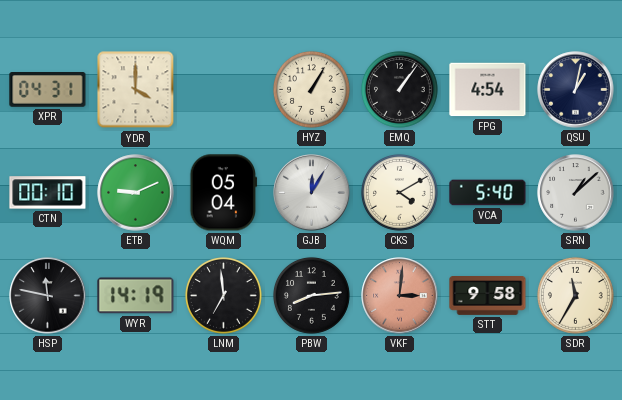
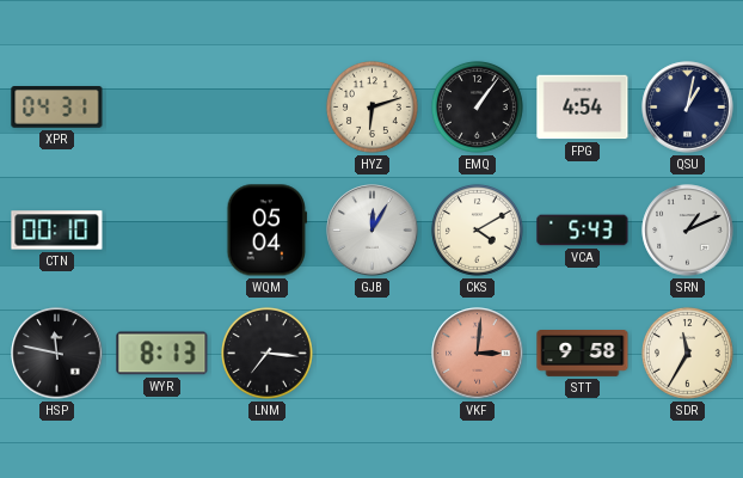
YDR: 4:00 -> none
HYZ: 1:05 -> 6:12
ETB: 9:11 -> none
VCA: 5:40 -> 5:43
SRN: 1:08 -> 1:11
WYR: 14:19 -> 8:13
LNM: 6:59 -> 7:16
PBW: 8:14 -> none
